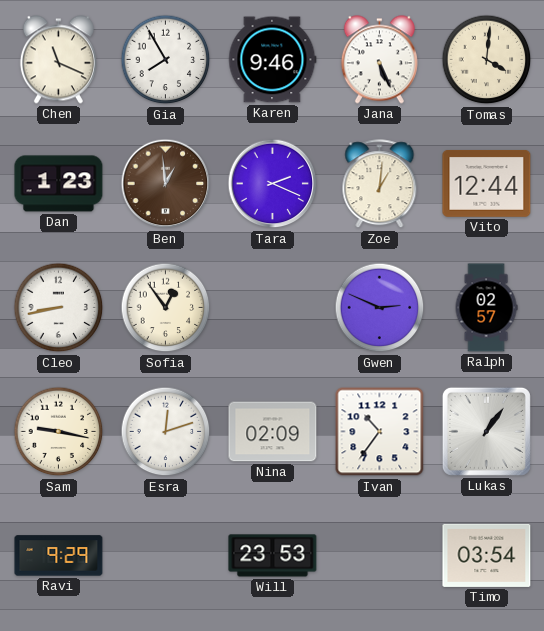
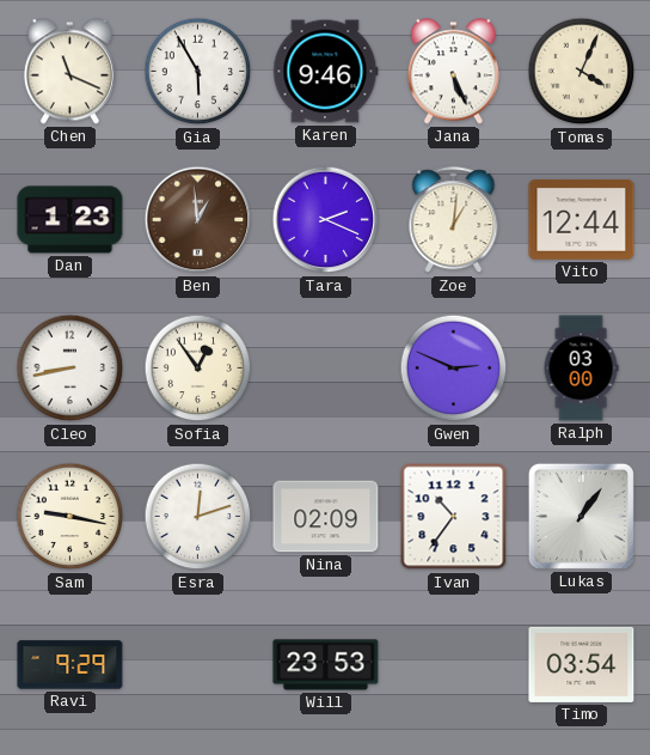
Gia: 7:55 -> 5:55
Tomas: 4:01 -> 4:04
Ralph: 02:57 -> 03:00
